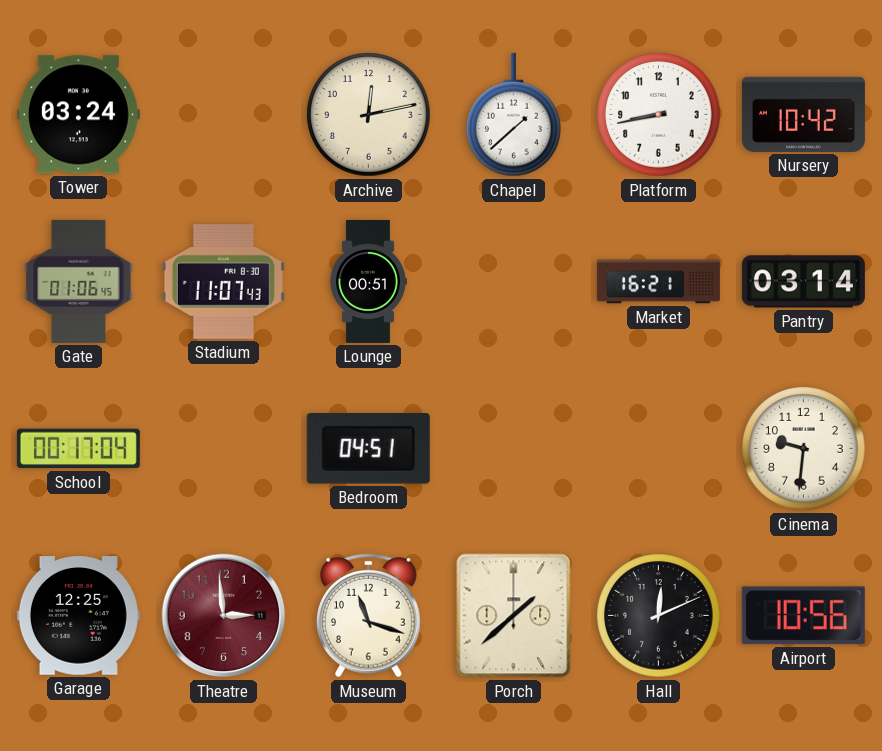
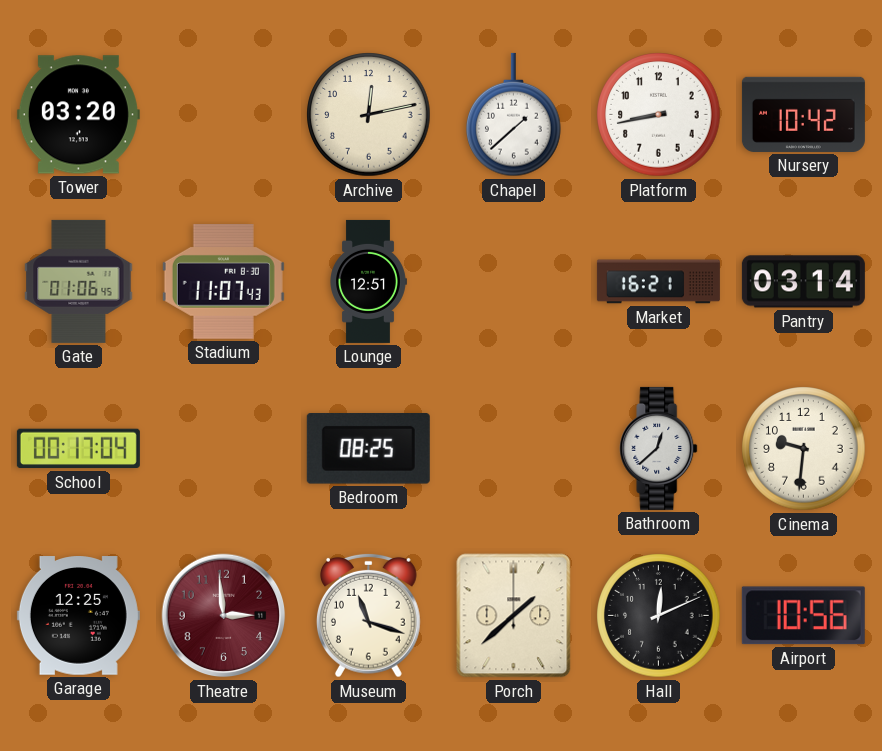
Tower: 03:24 -> 03:20
Lounge: 00:51 -> 12:51
Bedroom: 04:51 -> 08:25
Bathroom: none -> 12:38
